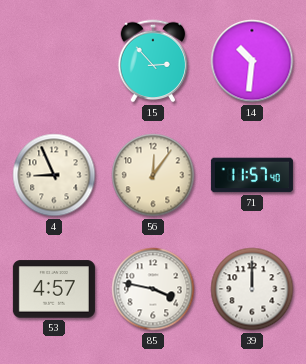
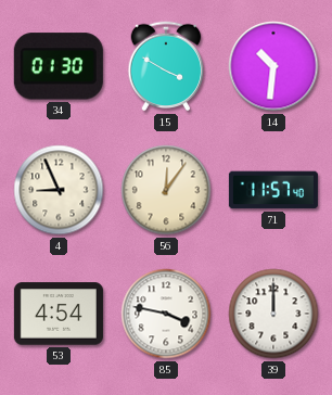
34: none -> 01:30
15: 2:53 -> 3:50
53: 4:57 -> 4:54
